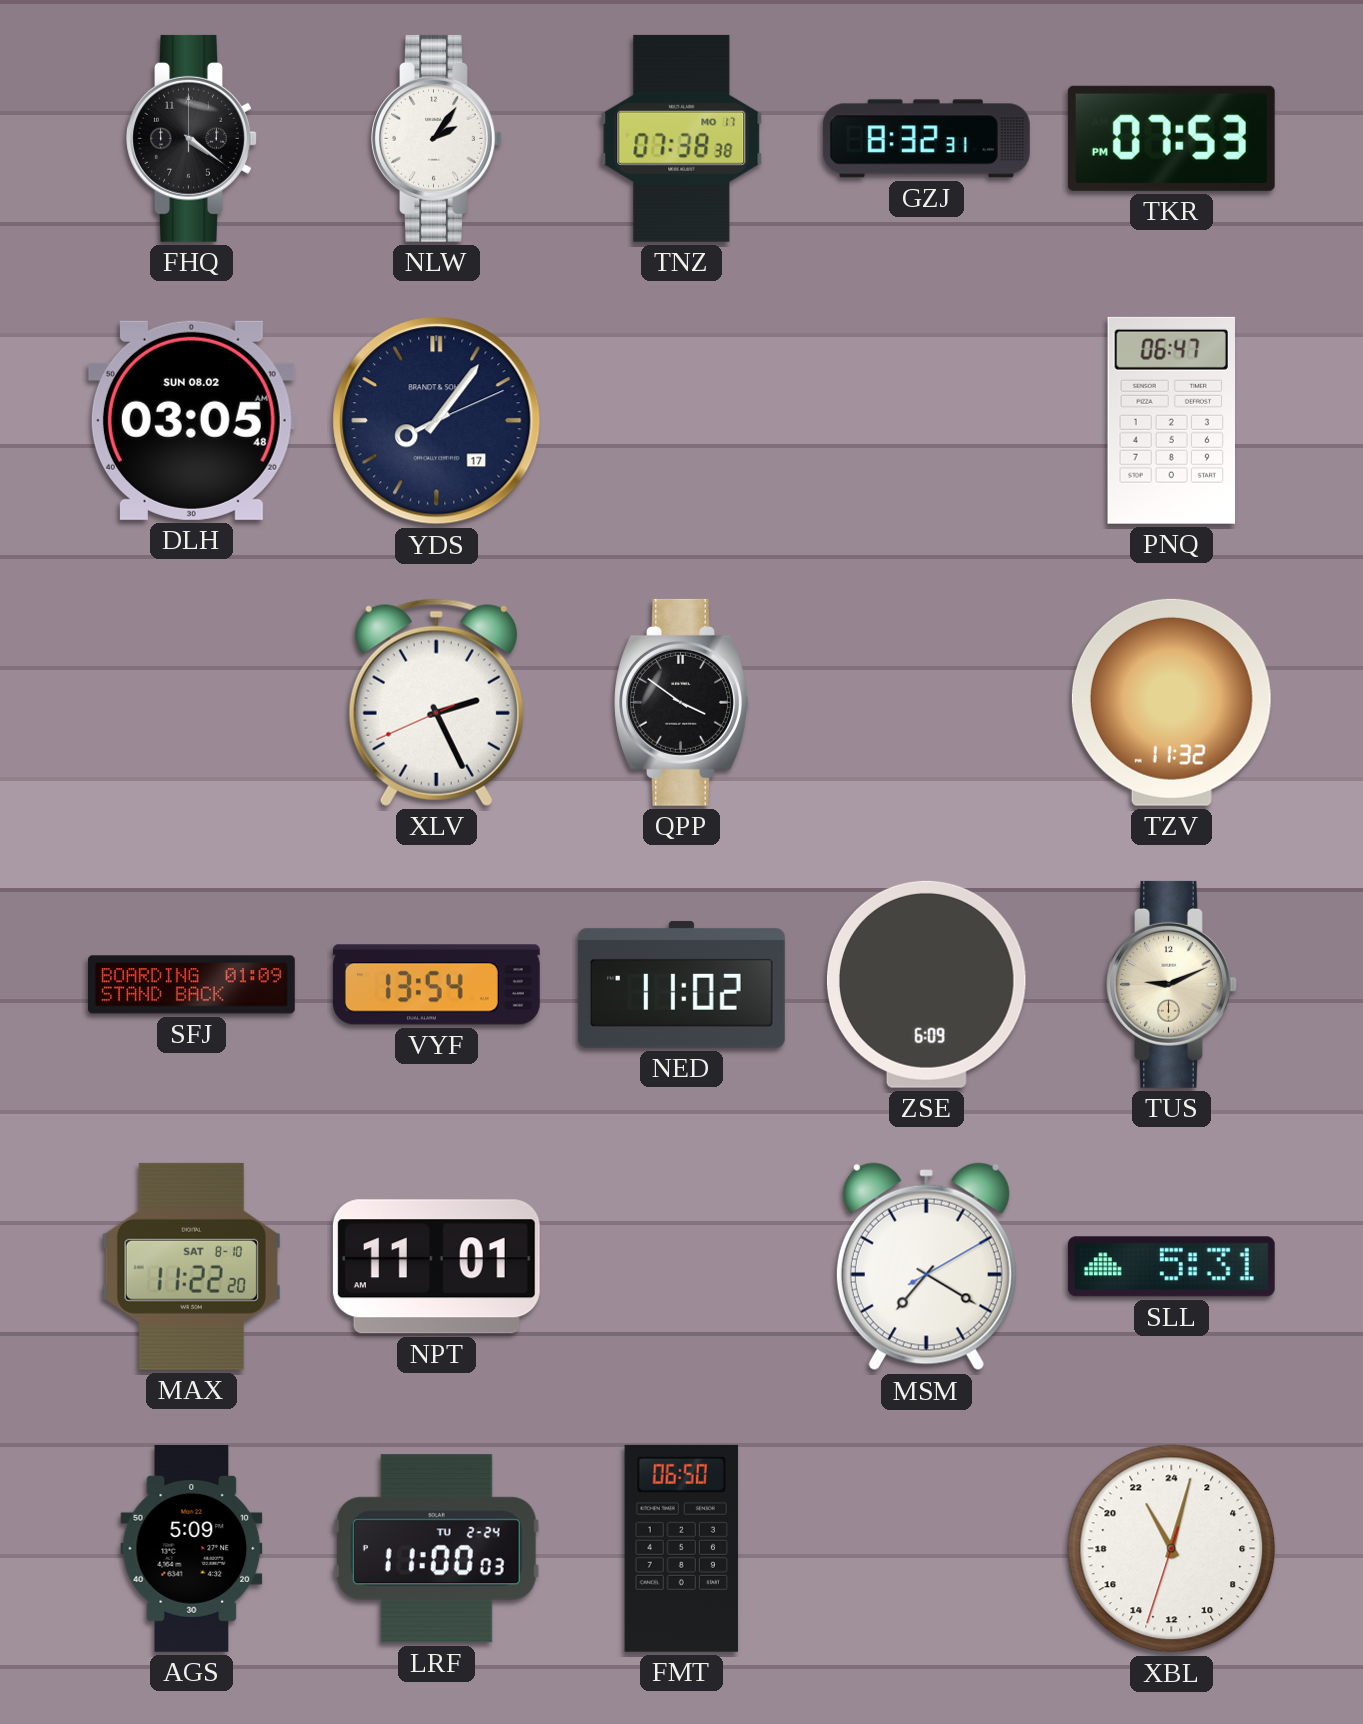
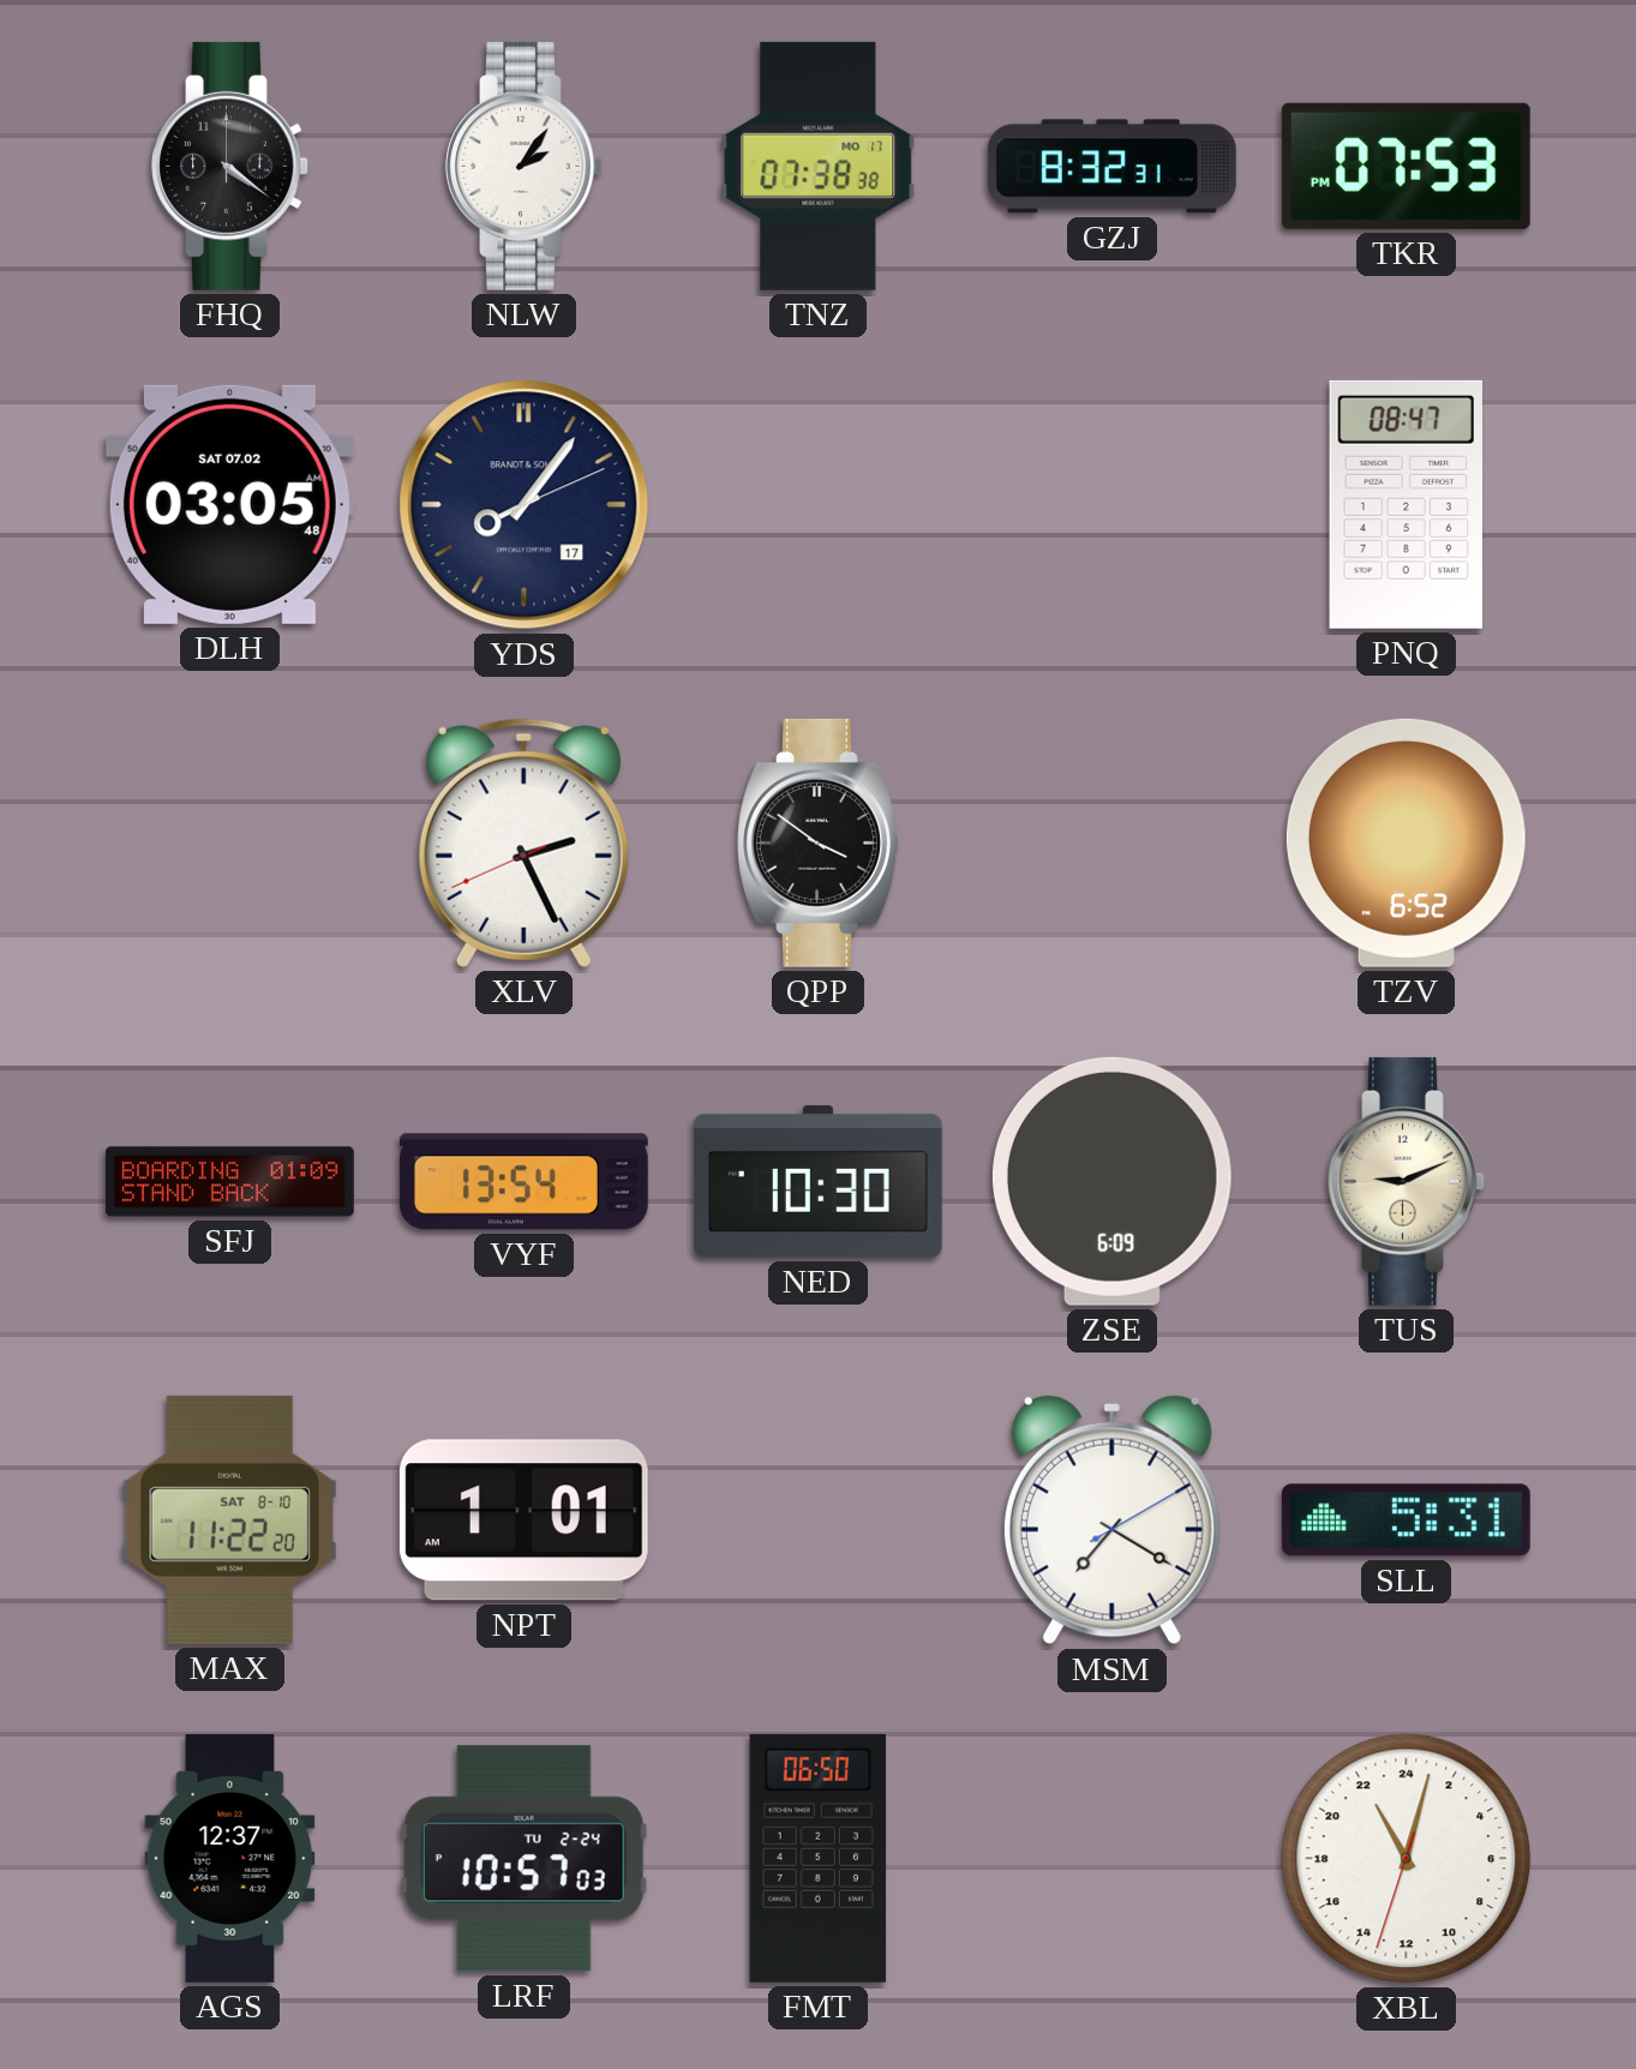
DLH date: SUN 08.02 -> SAT 07.02
PNQ: 06:47 -> 08:47
TZV: 11:32 -> 6:52
NED: 11:02 -> 10:30
NPT: 11:01 -> 1:01
AGS: 5:09 -> 12:37
LRF: 11:00 -> 10:57
